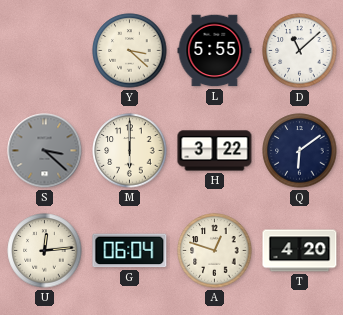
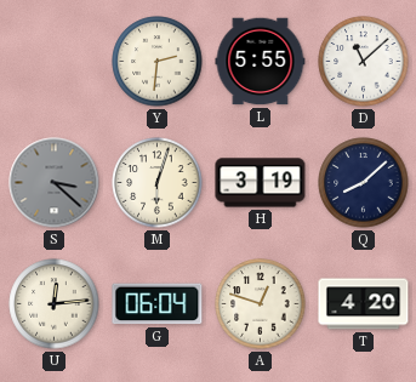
Y: 3:22 -> 2:31
M: 6:00 -> 6:03
H: 3:22 -> 3:19
Q: 6:09 -> 8:08
